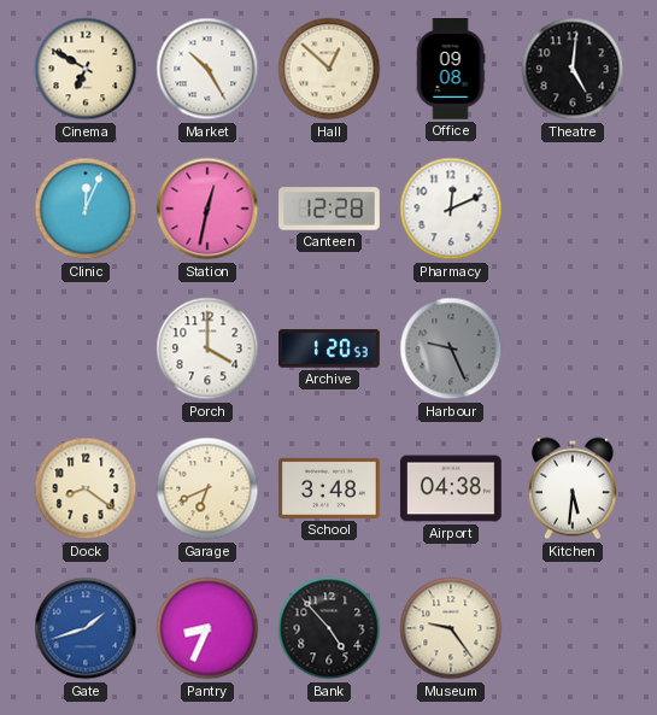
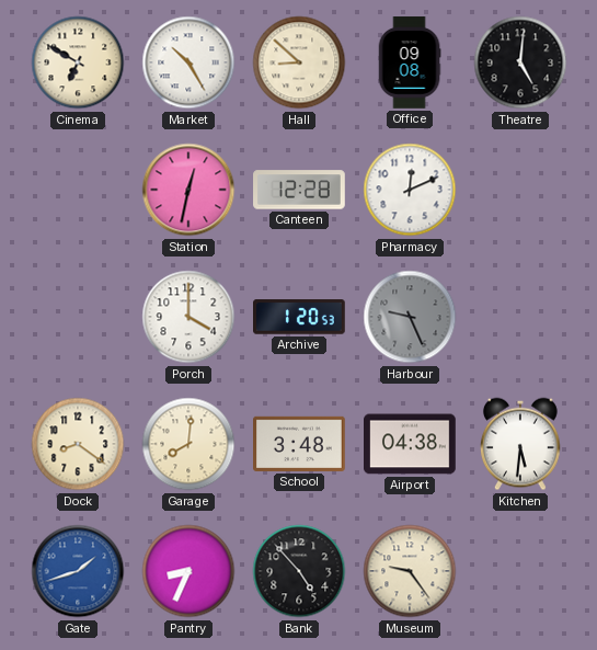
Hall: 12:52 -> 8:52
Clinic: 12:04 -> none
Garage: 6:41 -> 8:01
